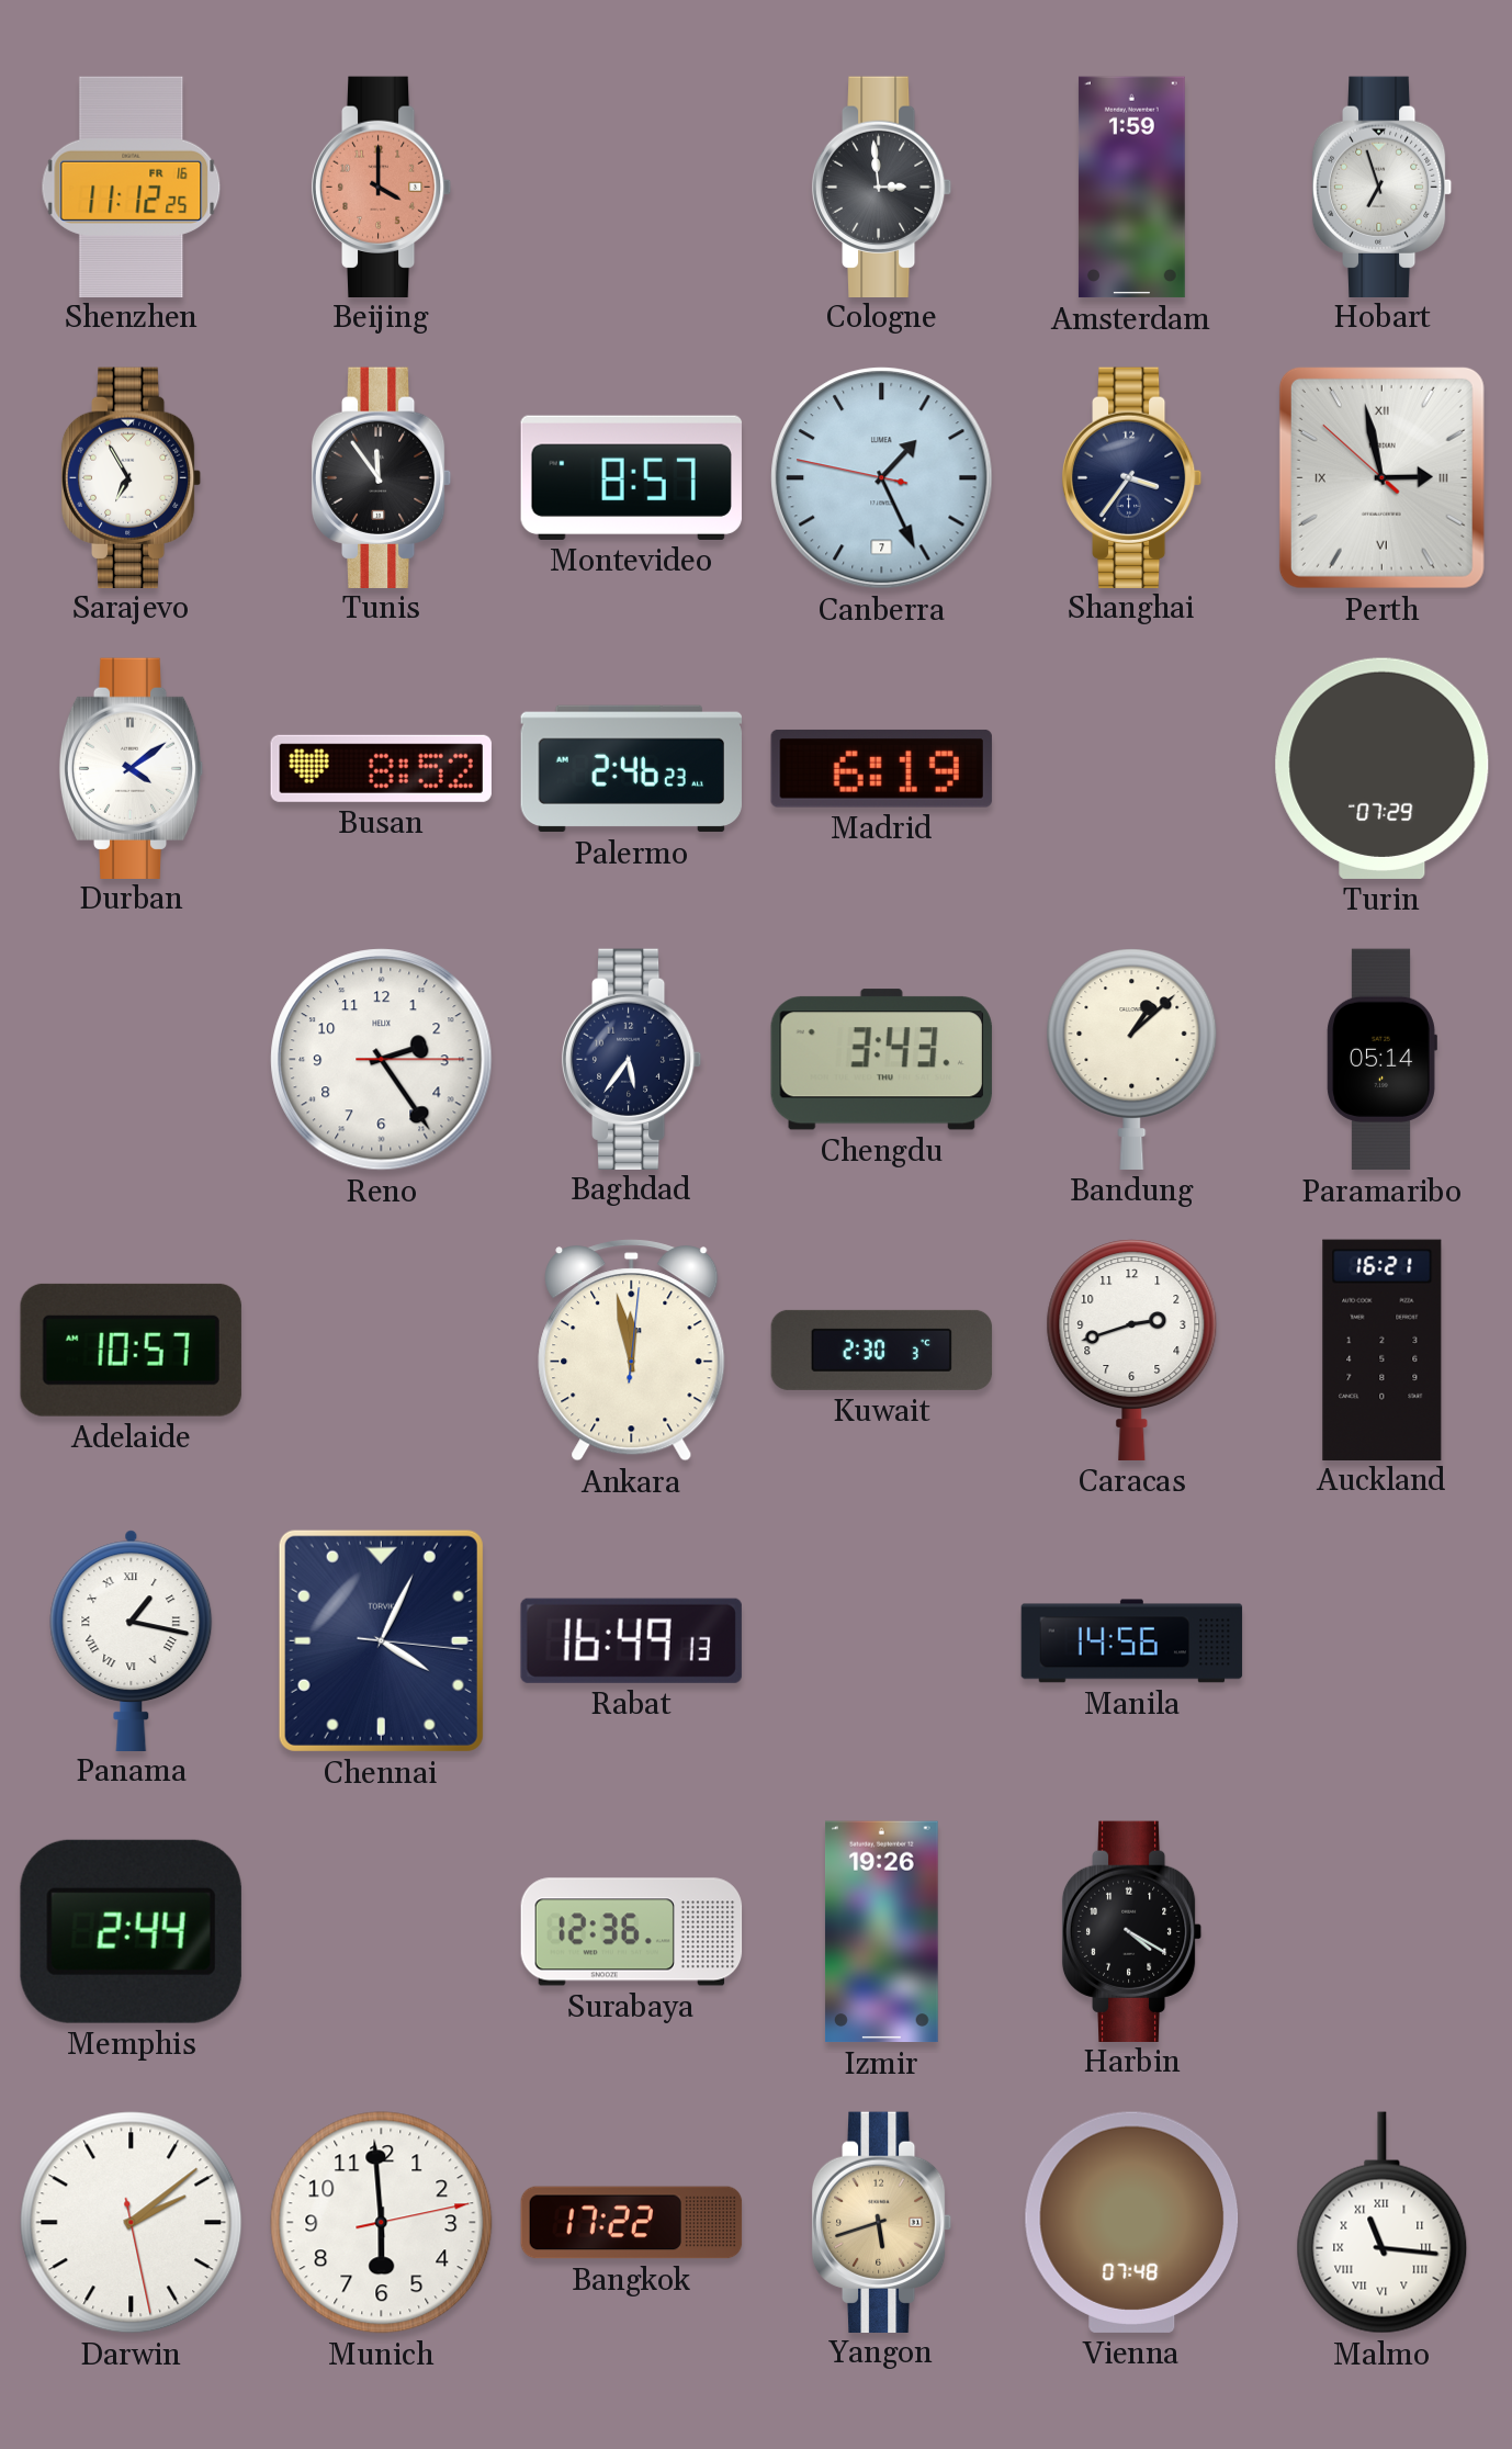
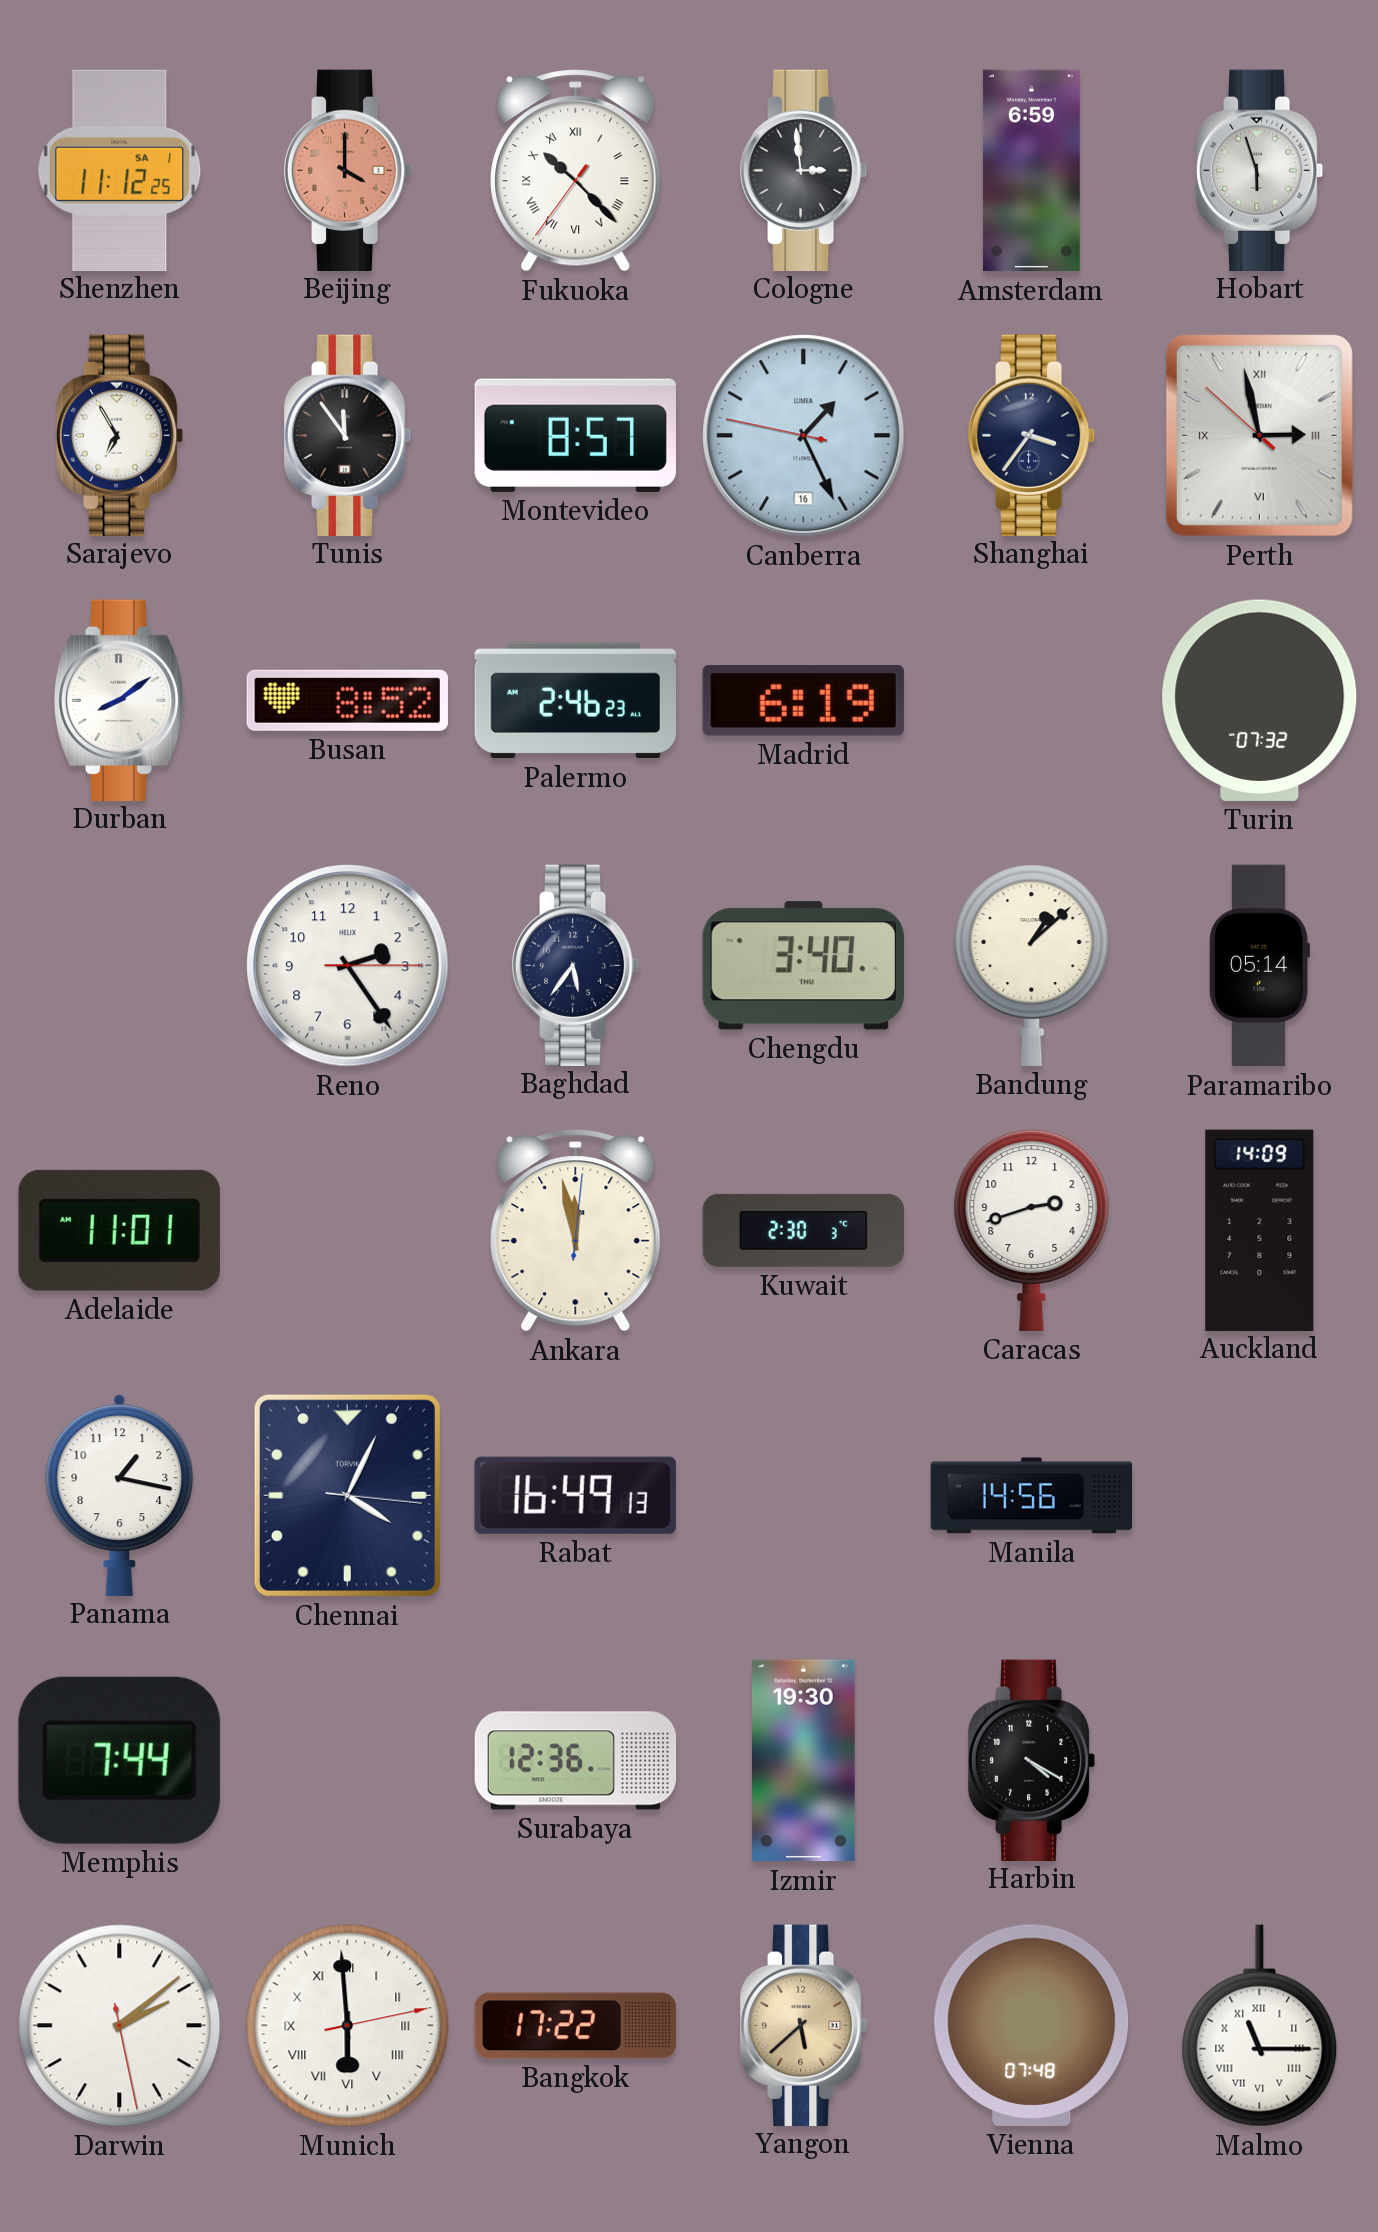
Shenzhen date: FR 16 -> SA 1
Fukuoka: none -> 10:22
Amsterdam: 1:59 -> 6:59
Hobart: 6:57 -> 5:57
Canberra date: 7 -> 16
Durban: 4:09 -> 8:09
Turin: 07:29 -> 07:32
Chengdu: 3:43 -> 3:40
Adelaide: 10:57 -> 11:01
Auckland: 16:21 -> 14:09
Panama numerals: Roman -> Arabic
Memphis: 2:44 -> 7:44
Izmir: 19:26 -> 19:30
Munich numerals: Arabic -> Roman
Yangon: 5:42 -> 5:38
Malmo: 11:16 -> 11:15
